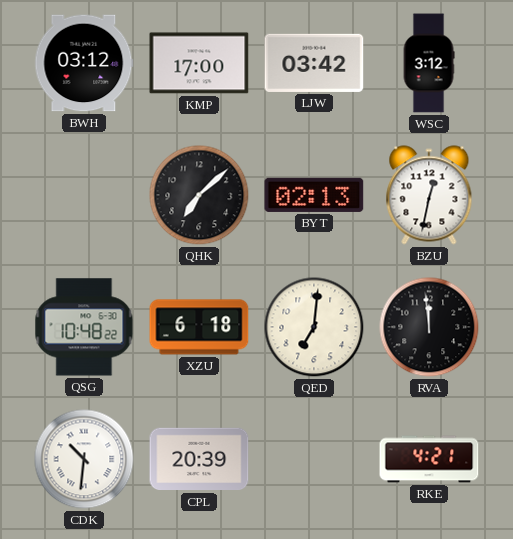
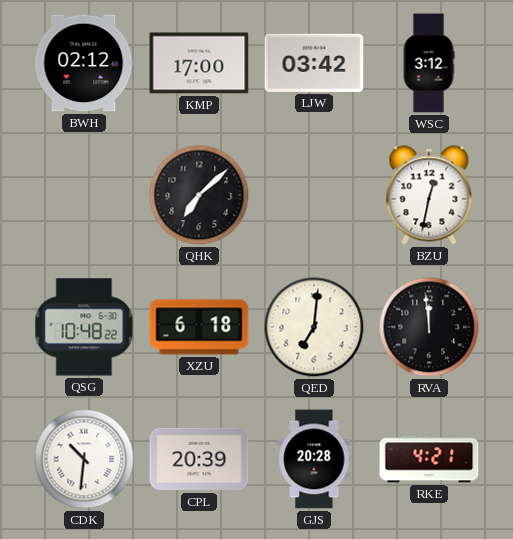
BWH: 03:12 -> 02:12
BYT: 02:13 -> none
GJS: none -> 20:28
